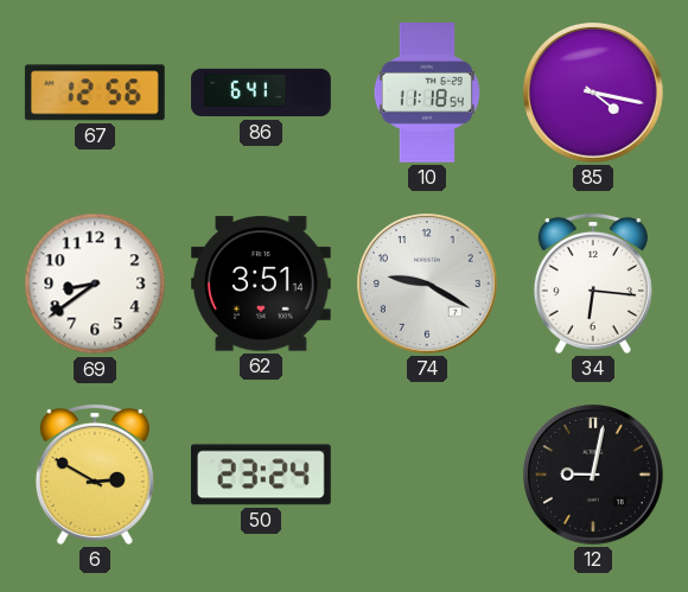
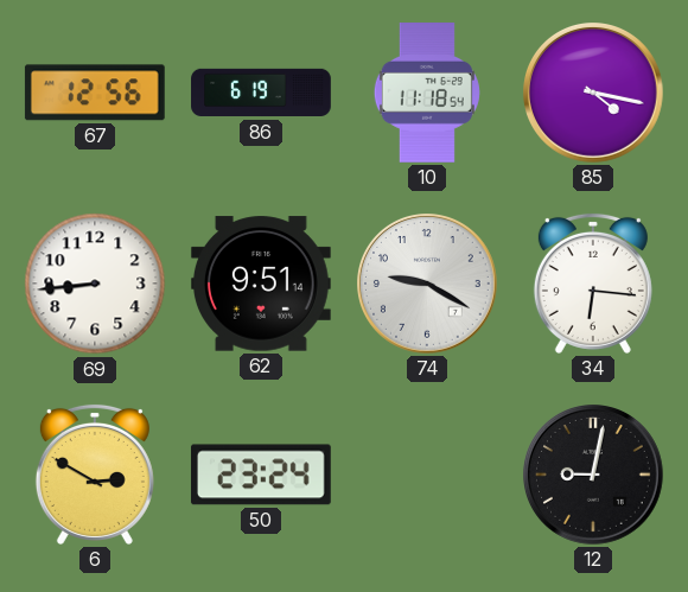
86: 6:41 -> 6:19
69: 8:39 -> 8:44
62: 3:51 -> 9:51
